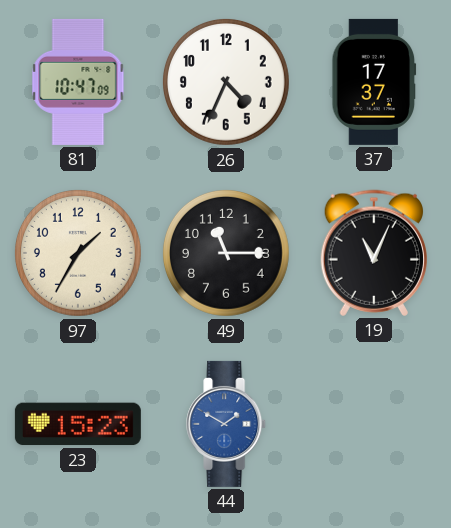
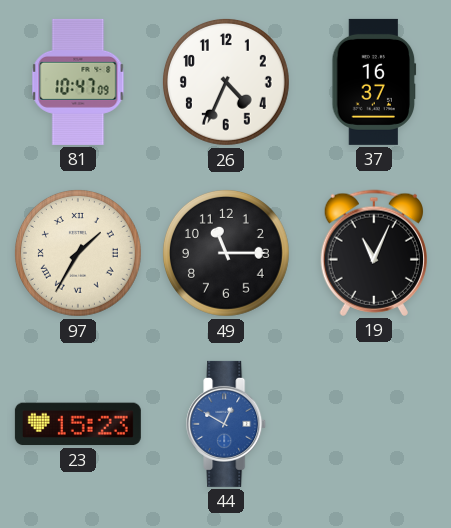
37: 17:37 -> 16:37
97 numerals: Arabic -> Roman
44: 1:50 -> 12:50
